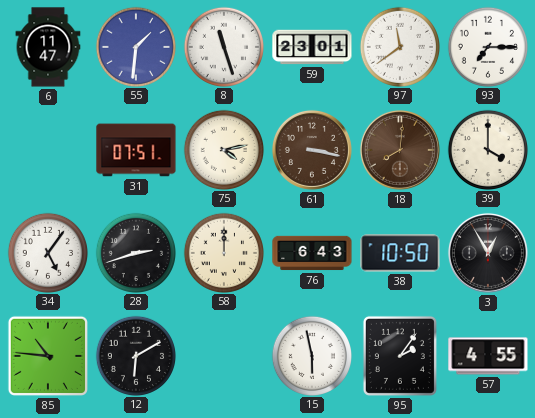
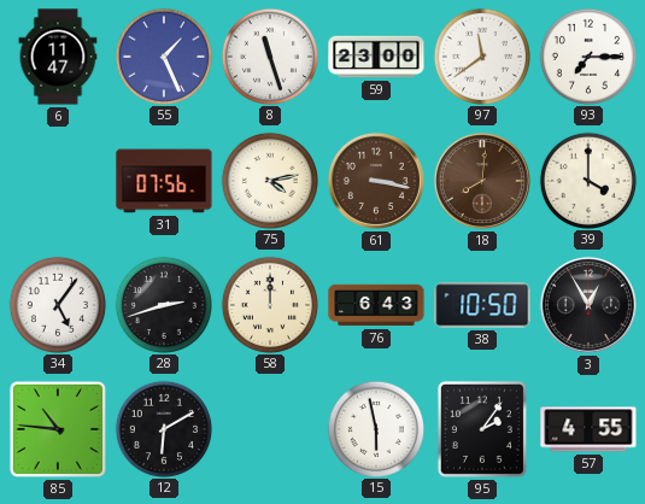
55: 1:31 -> 1:26
59: 23:01 -> 23:00
31: 07:51 -> 07:56
